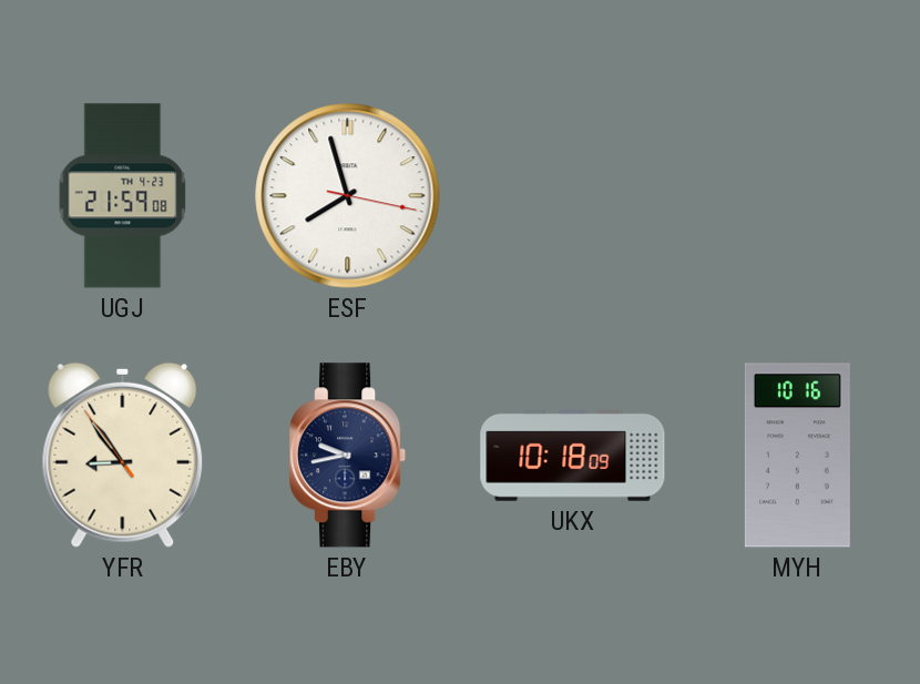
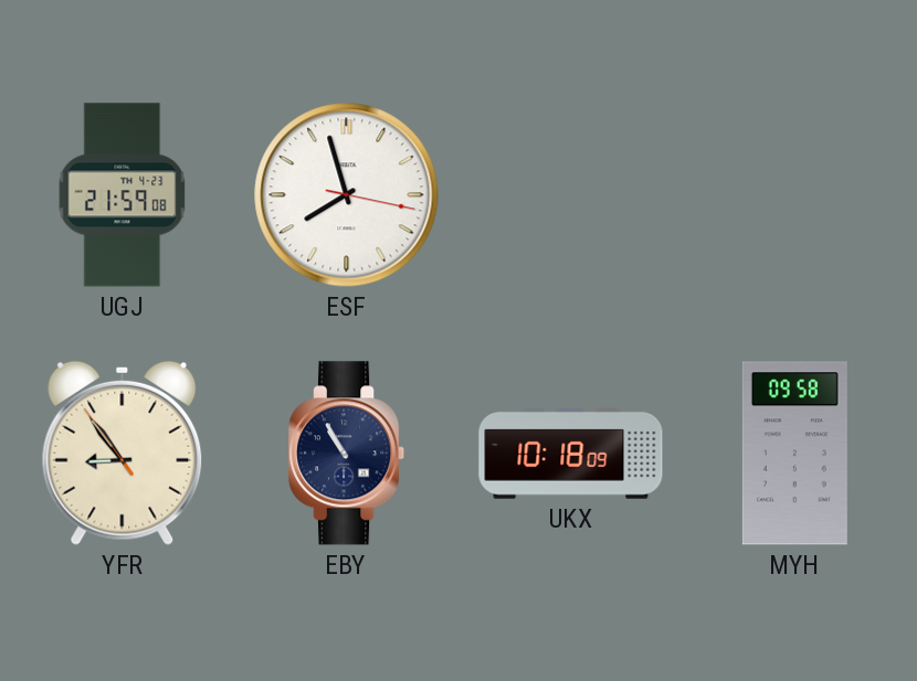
EBY: 9:43 -> 10:55
MYH: 10:16 -> 09:58
